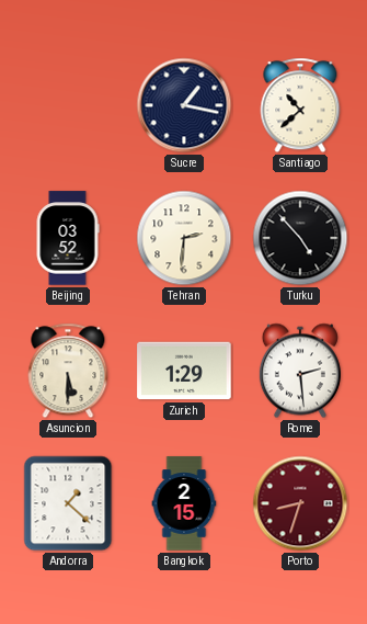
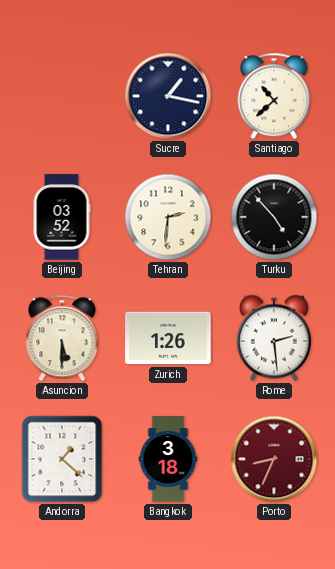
Zurich: 1:29 -> 1:26
Bangkok: 2:15 -> 3:18
Porto: 8:33 -> 8:34
